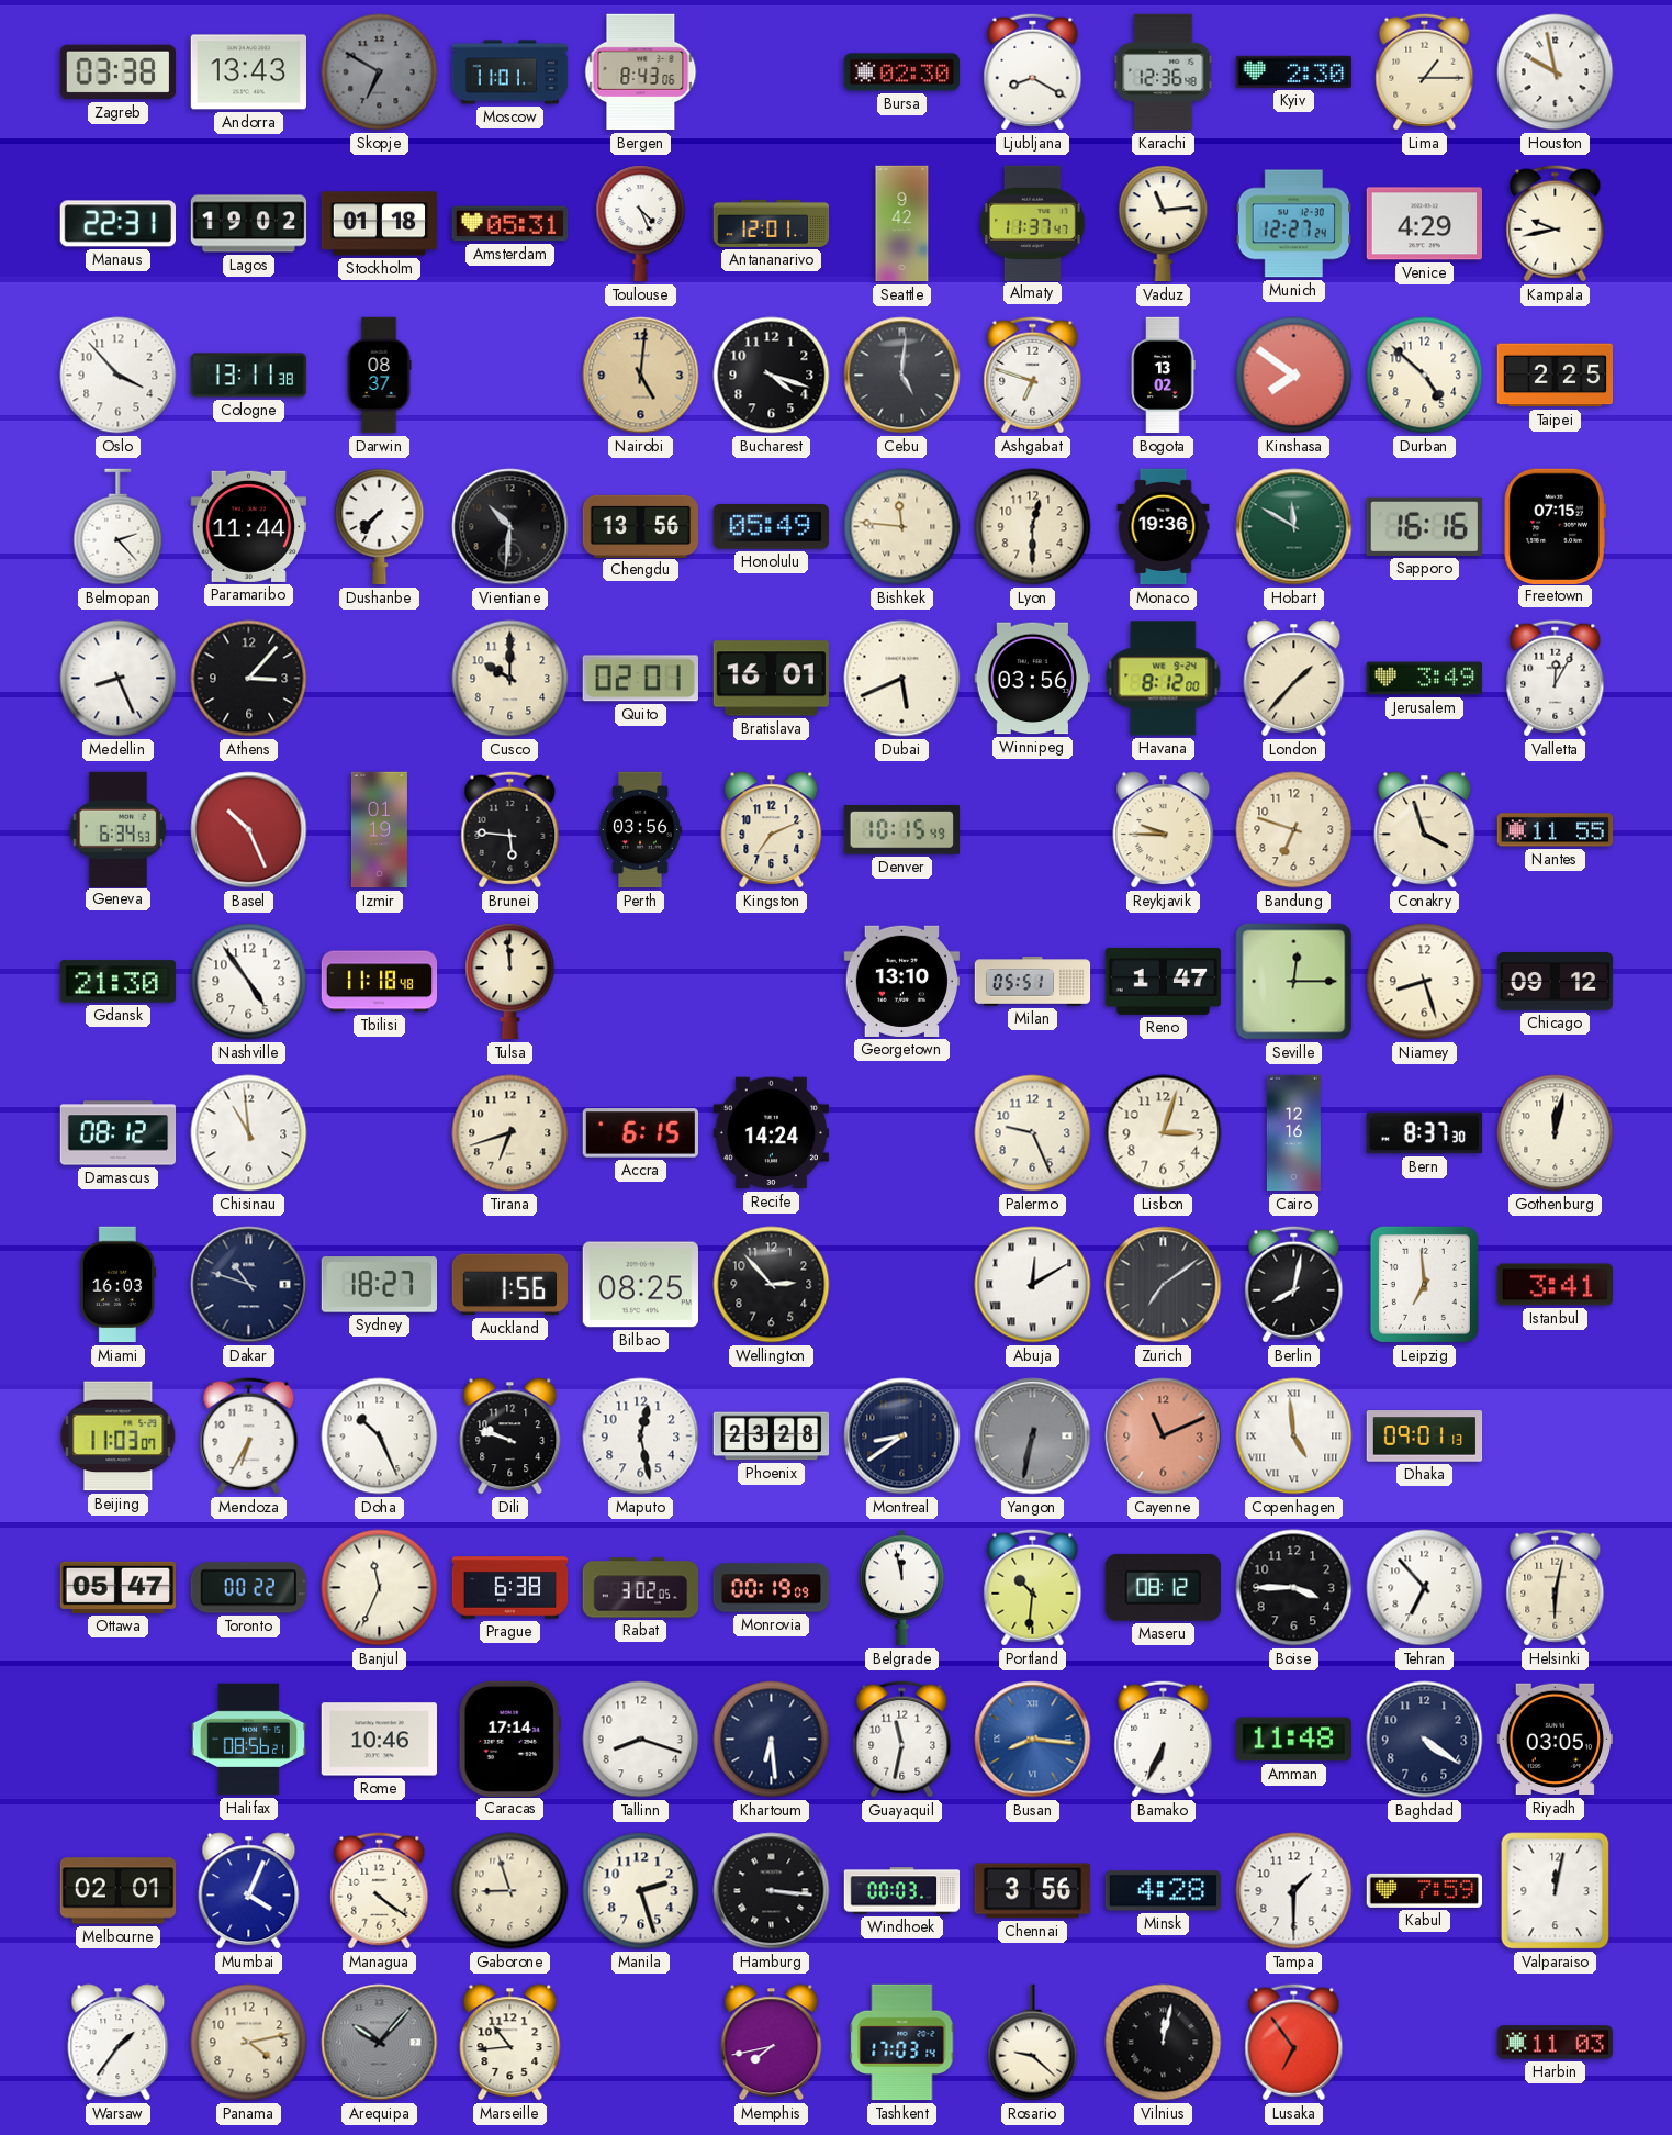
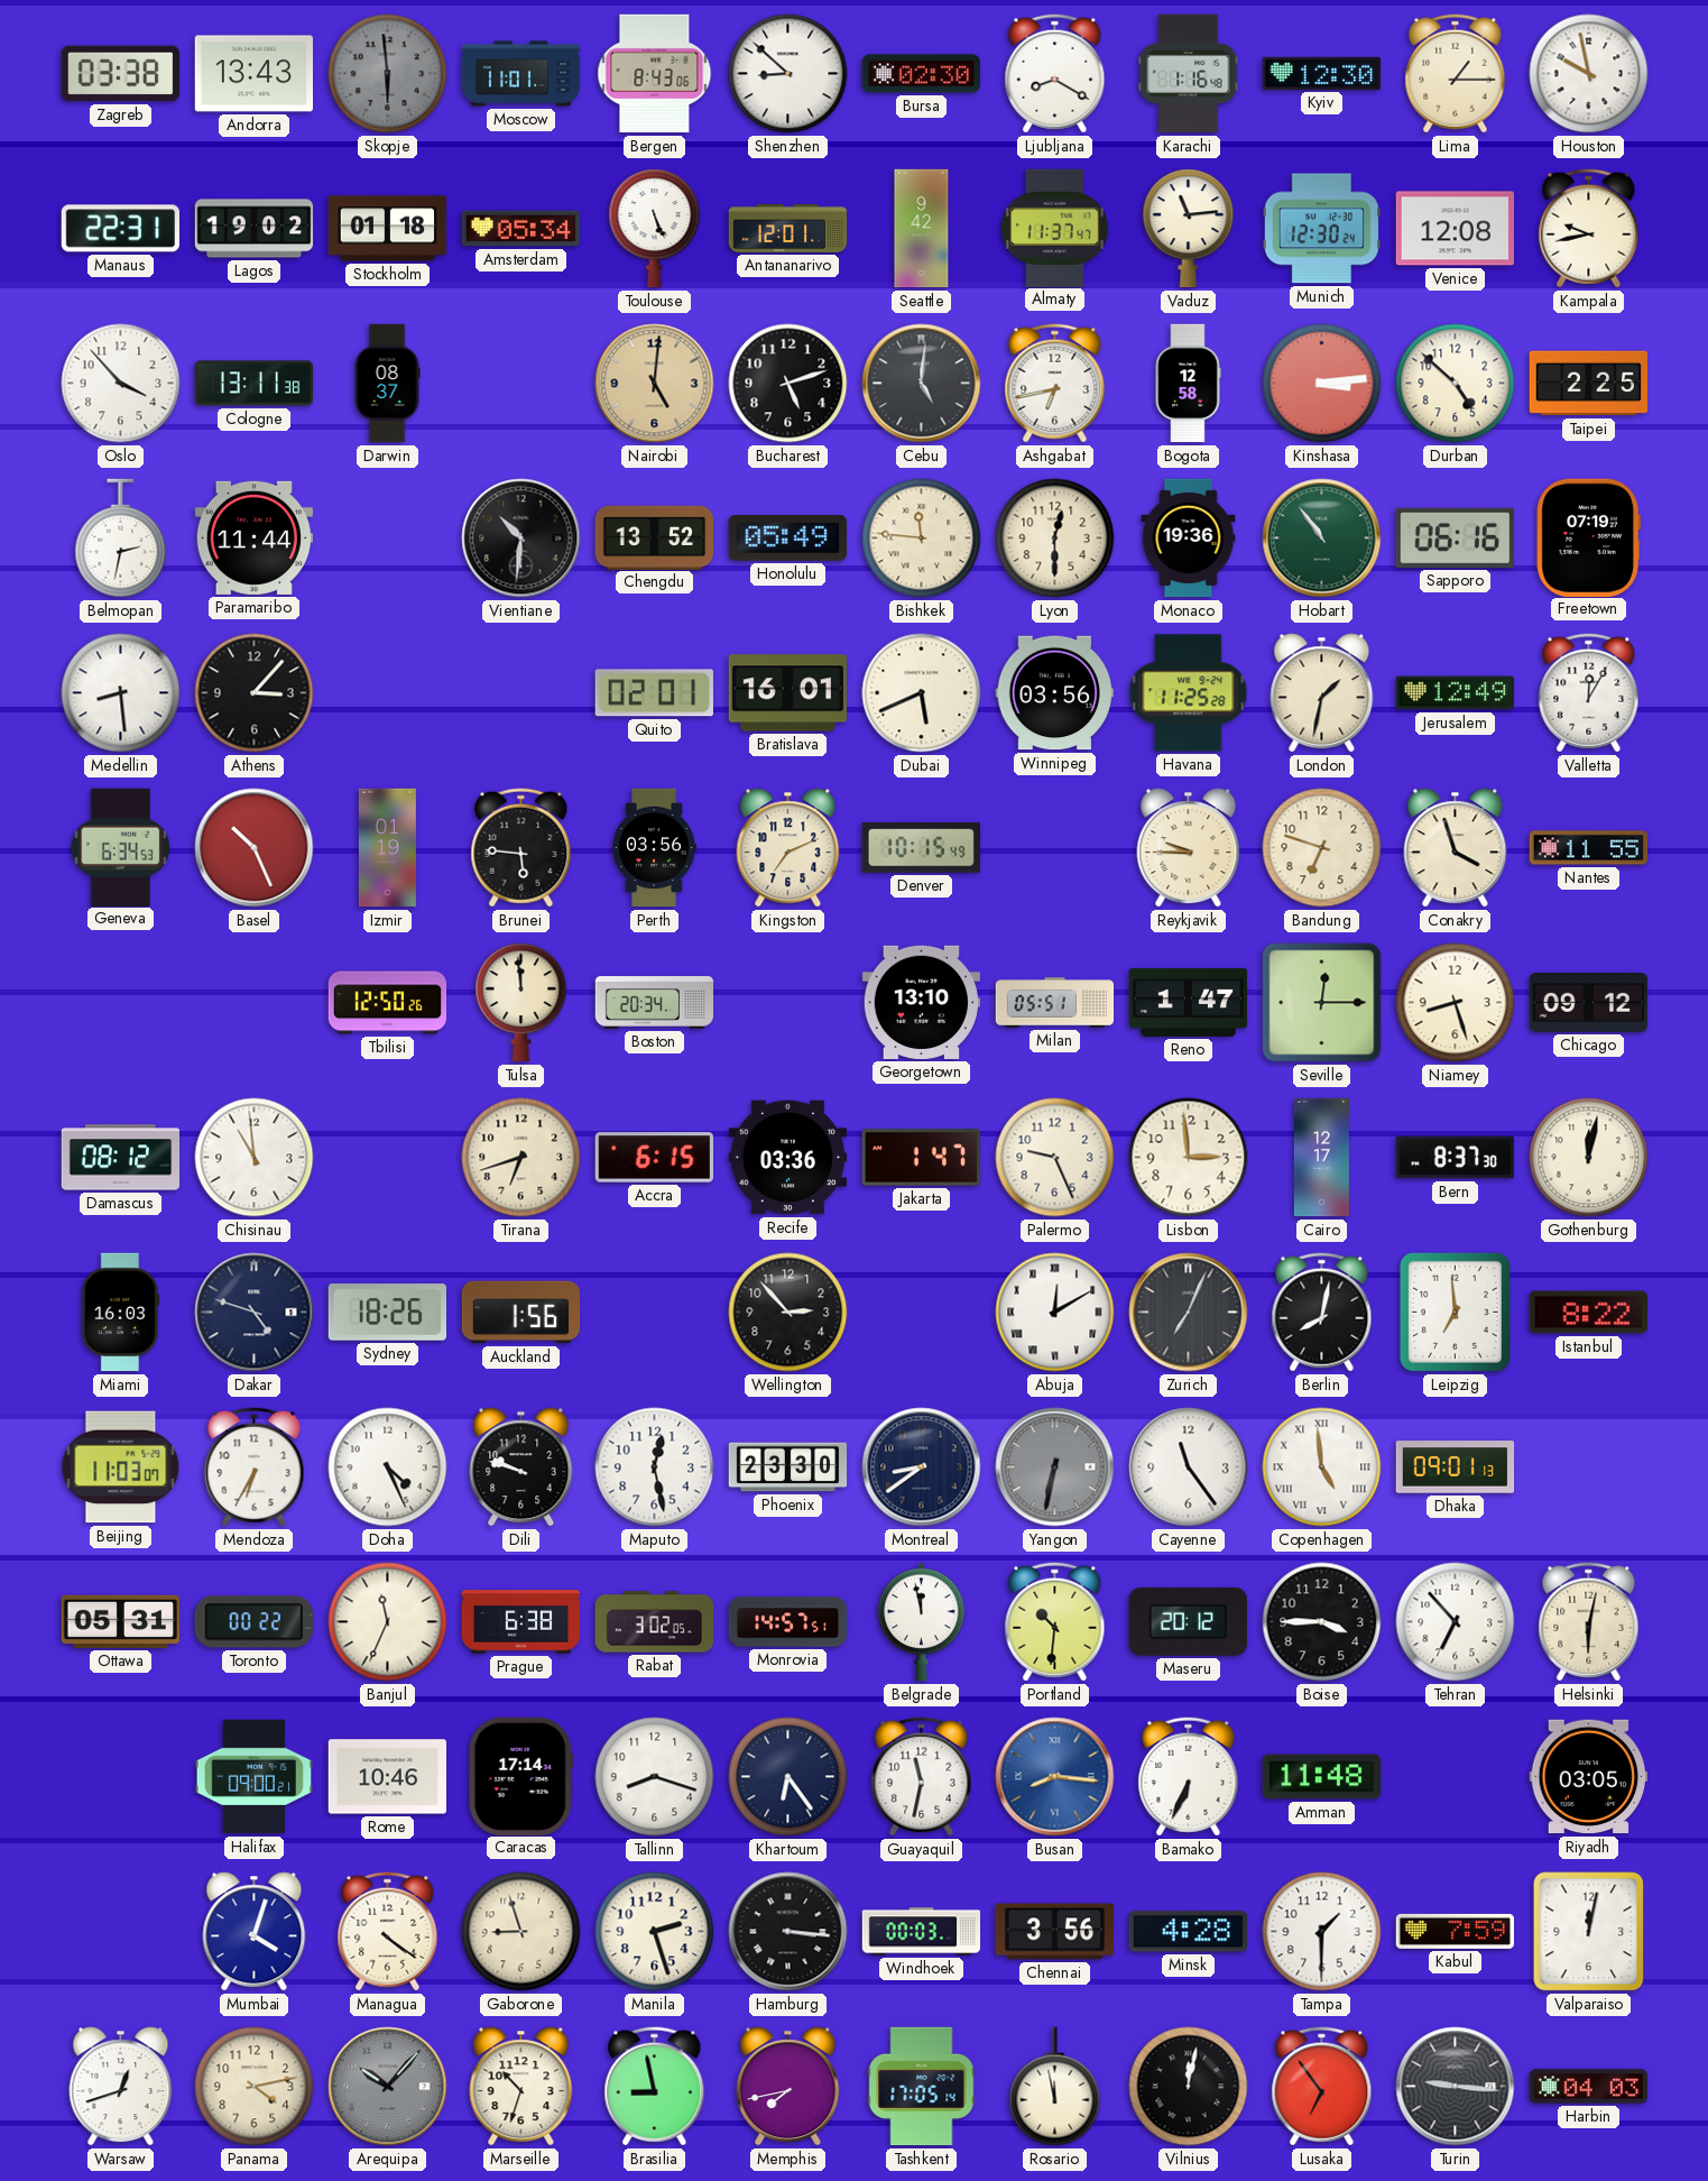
Skopje: 6:50 -> 5:59
Shenzhen: none -> 8:52
Karachi: 12:36 -> 1:16
Kyiv: 2:30 -> 12:30
Amsterdam: 05:31 -> 05:34
Toulouse: 4:26 -> 5:26
Munich: 12:27 -> 12:30
Venice: 4:29 -> 12:08
Bucharest: 4:18 -> 5:12
Ashgabat: 6:48 -> 6:43
Bogota: 13:02 -> 12:58
Kinshasa: 7:51 -> 3:14
Belmopan: 2:23 -> 2:32
Dushanbe: 7:37 -> none
Chengdu: 13:56 -> 13:52
Hobart: 11:50 -> 10:54
Sapporo: 16:16 -> 06:16
Freetown: 07:15 -> 07:19
Medellin: 8:26 -> 8:29
Cusco: 10:00 -> none
Havana: 8:12 -> 11:25
London: 1:37 -> 1:32
Jerusalem: 3:49 -> 12:49
Gdansk: 21:30 -> none
Nashville: 4:54 -> none
Tbilisi: 11:18 -> 12:50
Boston: none -> 20:34
Recife: 14:24 -> 03:36
Jakarta: none -> 1:47
Lisbon: 3:03 -> 2:59
Cairo: 12:16 -> 12:17
Dakar: 10:48 -> 4:48
Sydney: 18:27 -> 18:26
Bilbao: 08:25 -> none
Zurich: 7:09 -> 7:04
Istanbul: 3:41 -> 8:22
Doha: 10:26 -> 4:26
Phoenix: 23:28 -> 23:30
Cayenne: 11:11 -> 11:24
Cayenne dial: salmon -> white
Ottawa: 05:47 -> 05:31
Monrovia: 00:19 -> 14:57
Maseru: 08:12 -> 20:12
Halifax: 08:56 -> 09:00
Khartoum: 6:29 -> 6:24
Baghdad: 4:21 -> none
Melbourne: 02:01 -> none
Mumbai: 4:04 -> 4:03
Warsaw: 1:36 -> 12:42
Marseille: 10:44 -> 10:33
Brasilia: none -> 8:58
Tashkent: 17:03 -> 17:05
Rosario: 9:22 -> 11:58
Turin: none -> 9:16
Harbin: 11:03 -> 04:03
